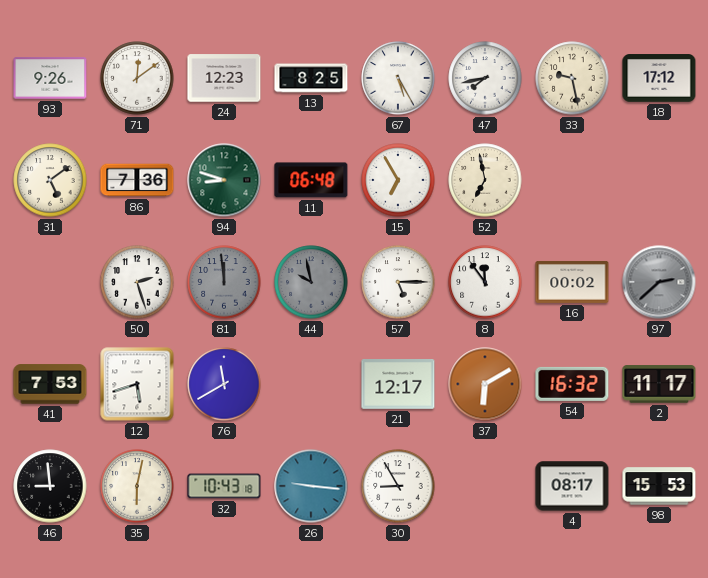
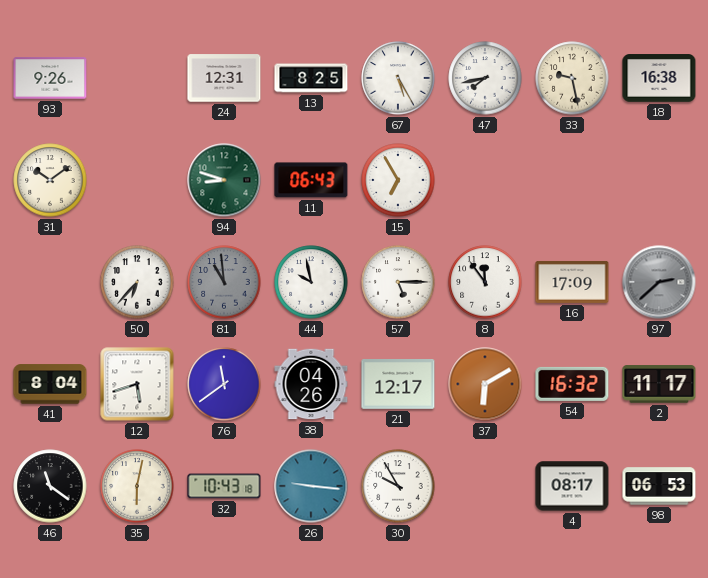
71: 12:09 -> none
24: 12:23 -> 12:31
18: 17:12 -> 16:38
31: 5:09 -> 10:09
86: 7:36 -> none
11: 06:48 -> 06:43
52: 6:58 -> none
50: 2:27 -> 6:37
81: 11:59 -> 10:59
44 dial: grey -> white
16: 00:02 -> 17:09
41: 7:53 -> 8:04
76: 11:40 -> 11:39
38: none -> 04:26
46: 8:59 -> 11:21
30: 8:55 -> 9:55
98: 15:53 -> 06:53
